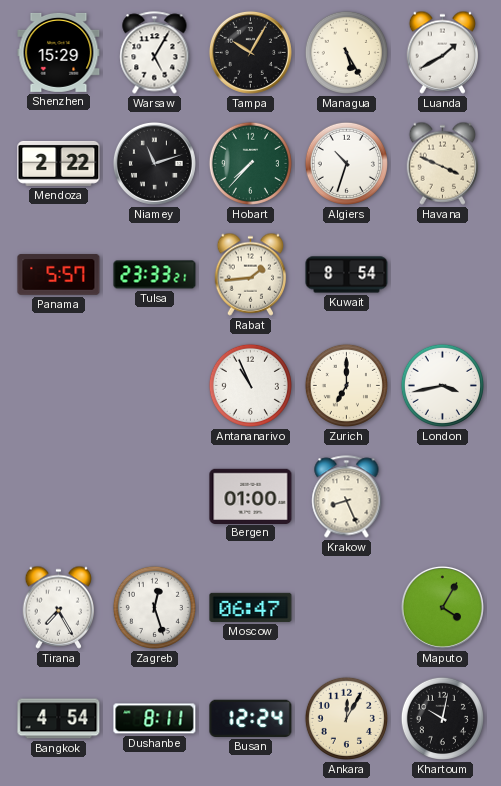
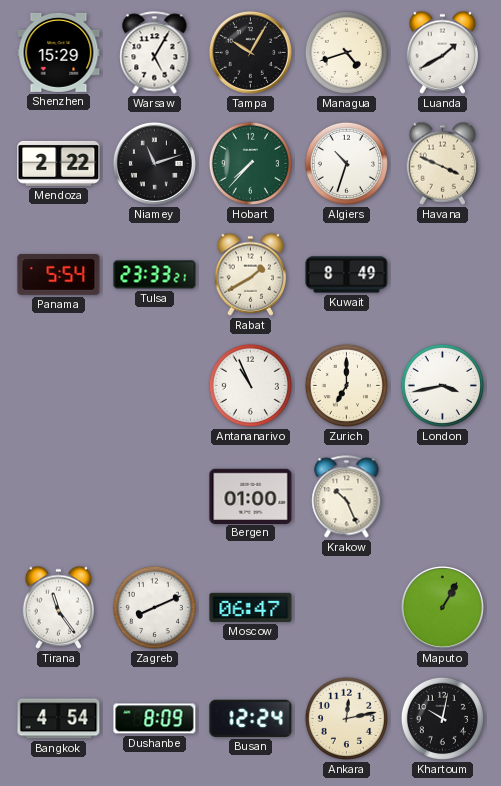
Managua: 5:25 -> 4:42
Panama: 5:57 -> 5:54
Rabat: 1:44 -> 1:40
Kuwait: 8:54 -> 8:49
Krakow: 8:26 -> 10:26
Tirana: 7:25 -> 11:24
Zagreb: 12:27 -> 8:11
Maputo: 4:05 -> 1:05
Dushanbe: 8:11 -> 8:09
Ankara: 12:05 -> 12:13
